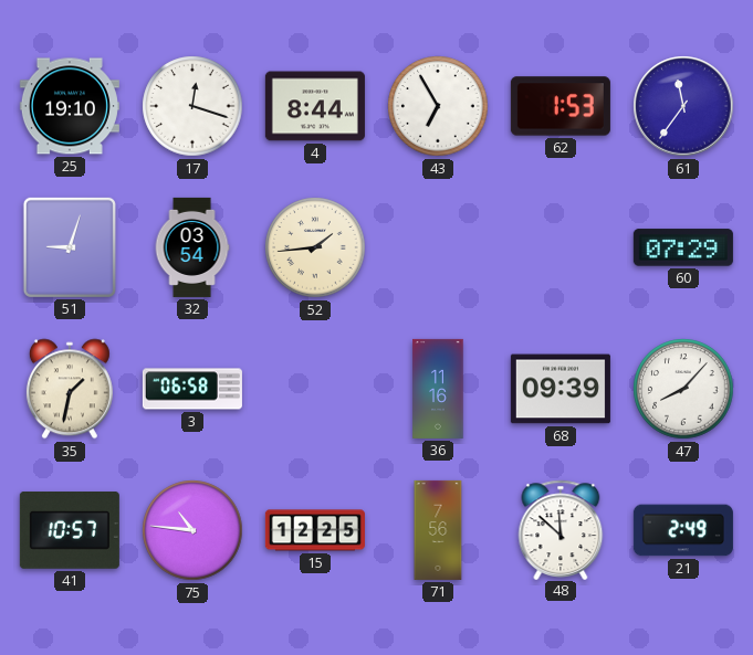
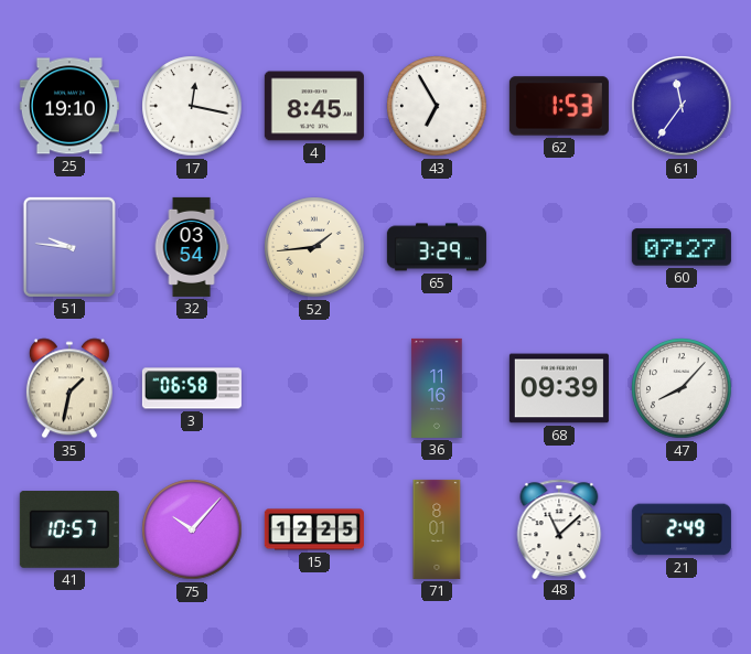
17: 12:18 -> 12:17
4: 8:44 -> 8:45
51: 9:03 -> 9:46
65: none -> 3:29
60: 07:29 -> 07:27
75: 10:46 -> 10:07
71: 7:56 -> 8:01
48: 11:52 -> 11:08
